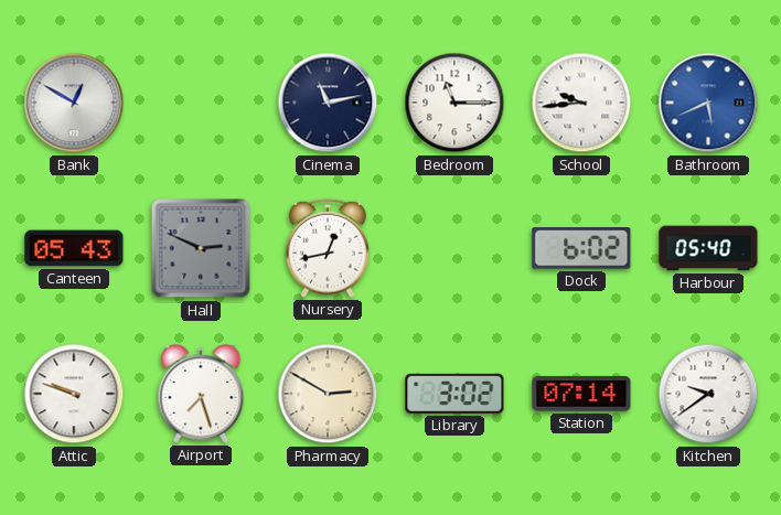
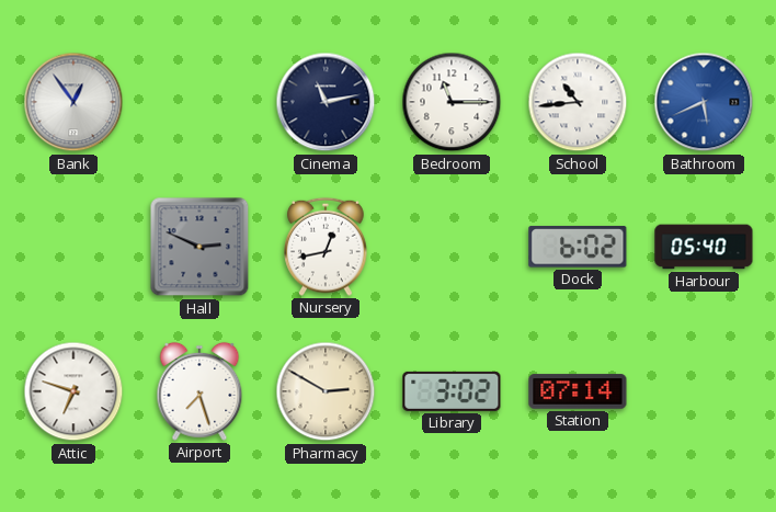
Bank: 12:50 -> 12:54
School: 9:44 -> 10:44
Canteen: 05:43 -> none
Attic: 9:48 -> 6:48
Kitchen: 9:39 -> none
